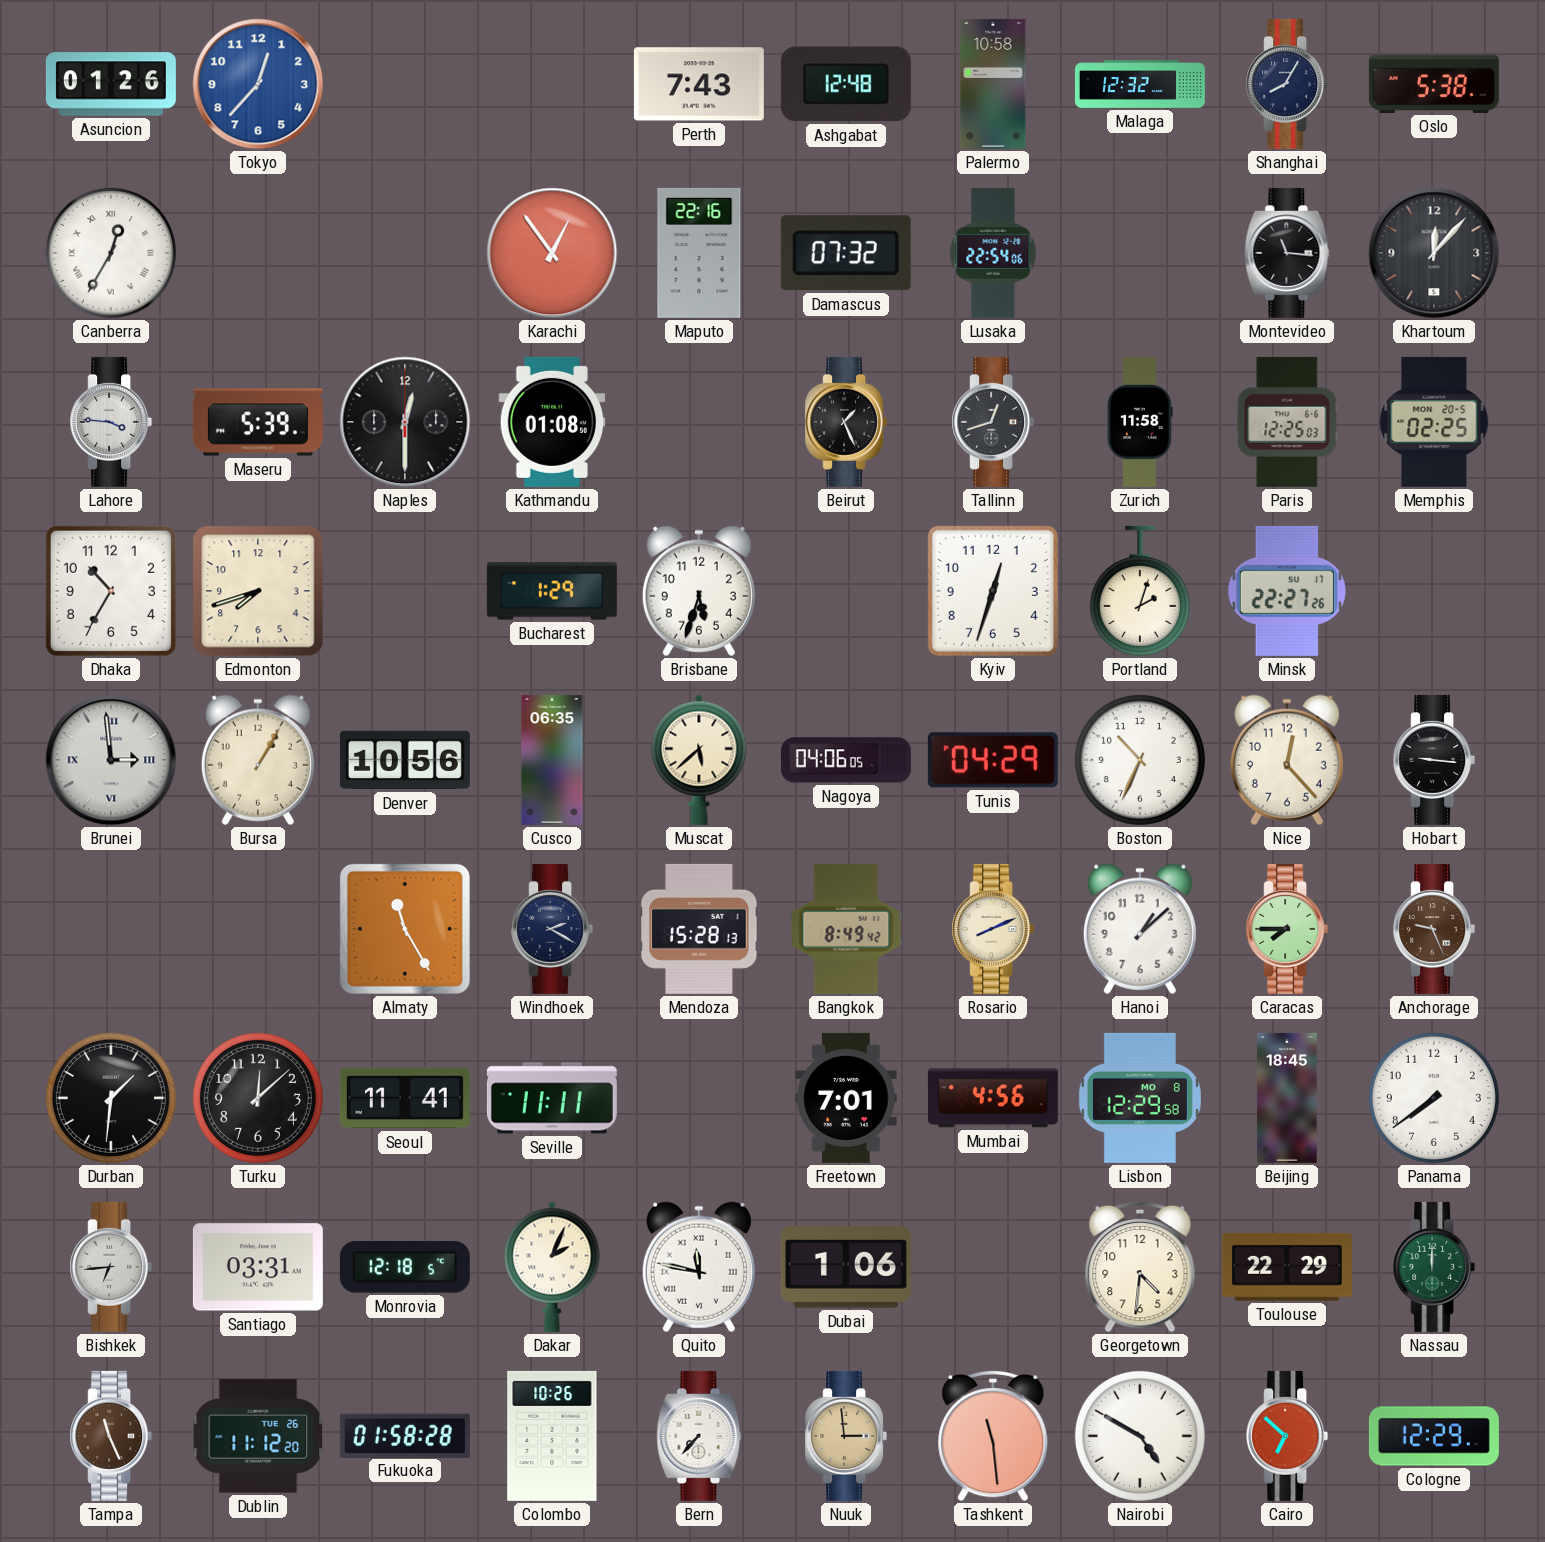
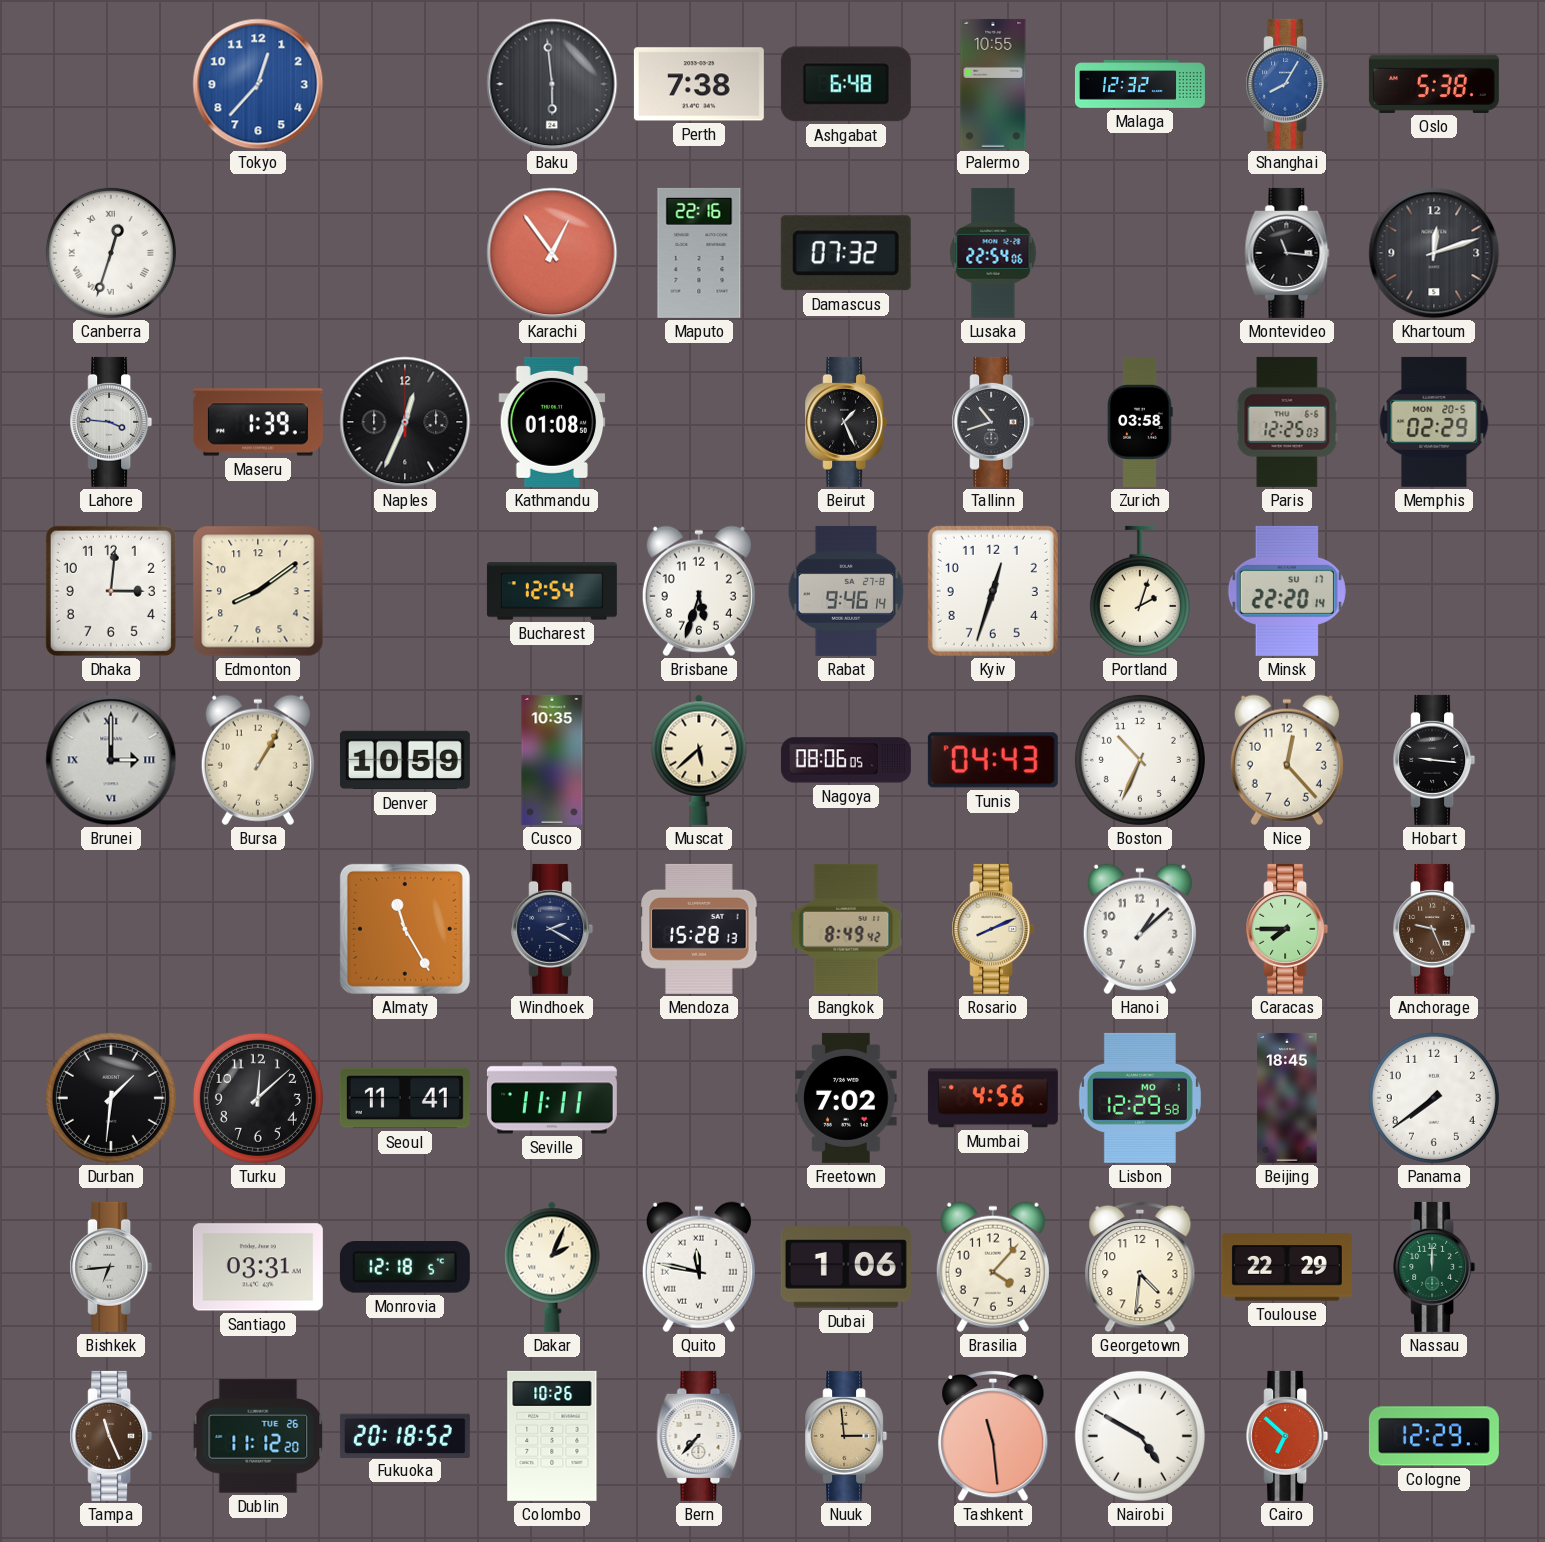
Asuncion: 01:26 -> none
Baku: none -> 5:59
Perth: 7:43 -> 7:38
Ashgabat: 12:48 -> 6:48
Palermo: 10:58 -> 10:55
Shanghai dial: navy -> blue
Canberra: 12:35 -> 12:33
Khartoum: 12:07 -> 12:12
Maseru: 5:39 -> 1:39
Naples: 12:30 -> 12:34
Tallinn: 12:42 -> 10:42
Zurich: 11:58 -> 03:58
Memphis: 02:25 -> 02:29
Dhaka: 10:35 -> 3:01
Edmonton: 7:42 -> 8:09
Bucharest: 1:29 -> 12:54
Rabat: none -> 9:46
Minsk: 22:27 -> 22:20
Brunei: 2:59 -> 3:00
Denver: 10:56 -> 10:59
Cusco: 06:35 -> 10:35
Nagoya: 04:06 -> 08:06
Tunis: 04:29 -> 04:43
Freetown: 7:01 -> 7:02
Lisbon date: MO 8 -> MO 1
Brasilia: none -> 4:07
Fukuoka: 01:58 -> 20:18
